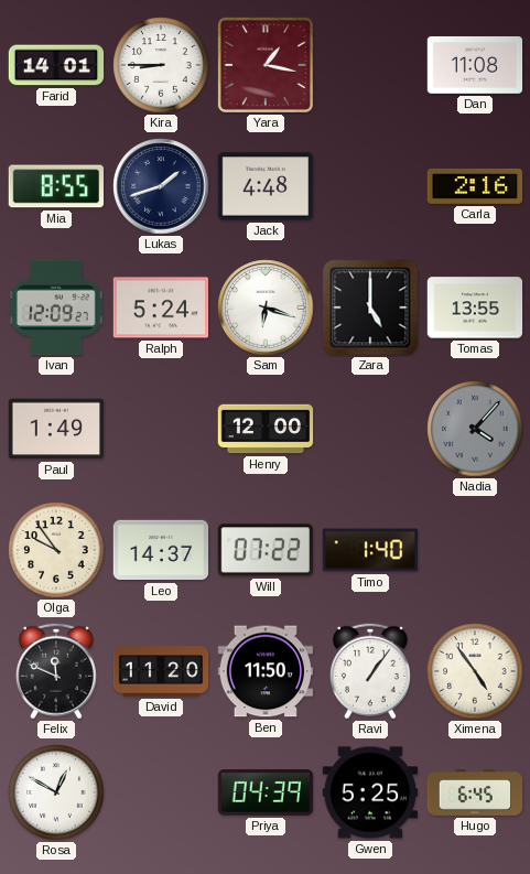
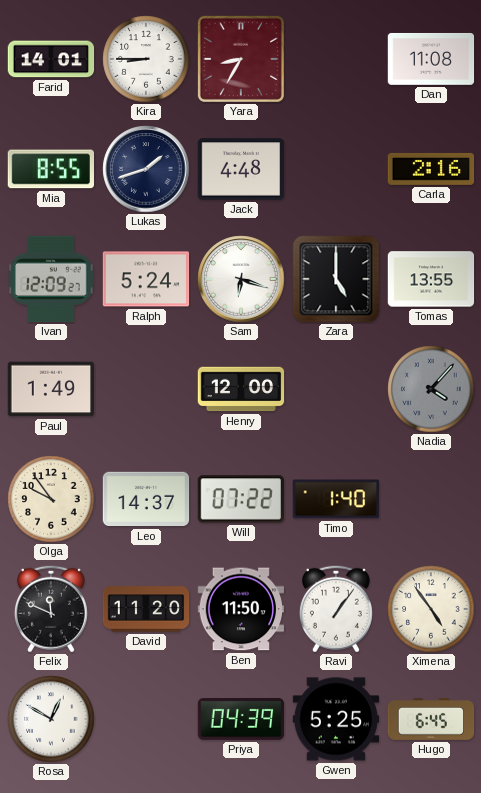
Yara: 1:17 -> 8:35
